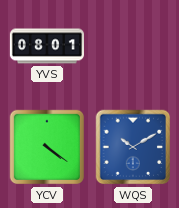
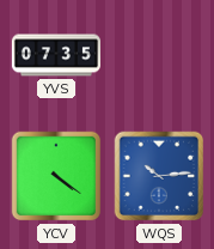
YVS: 08:01 -> 07:35
WQS: 10:10 -> 10:14
